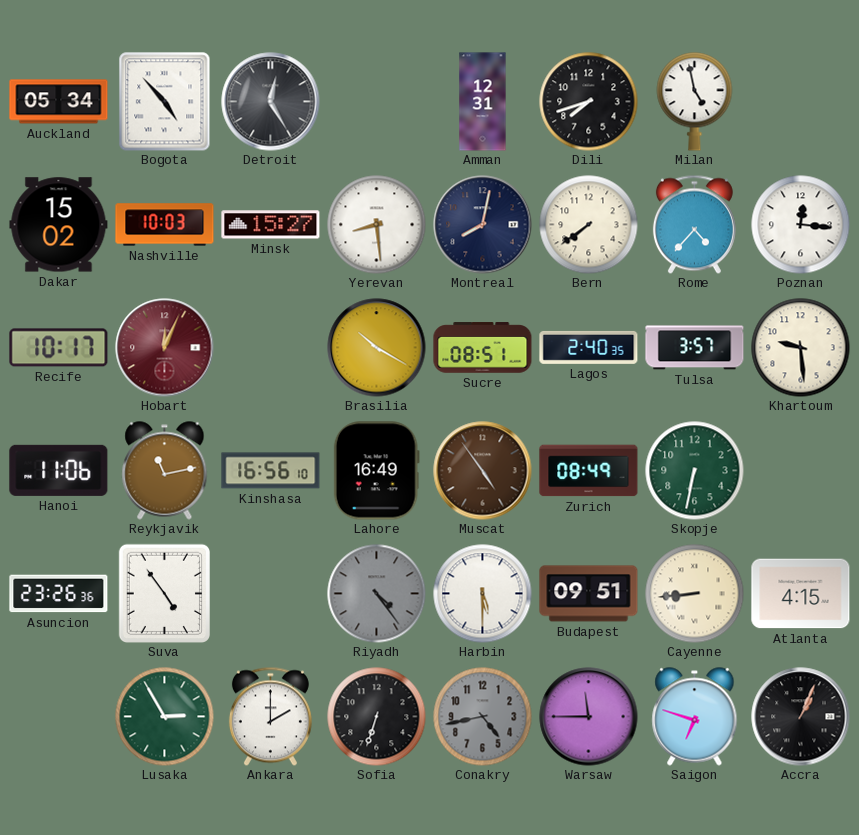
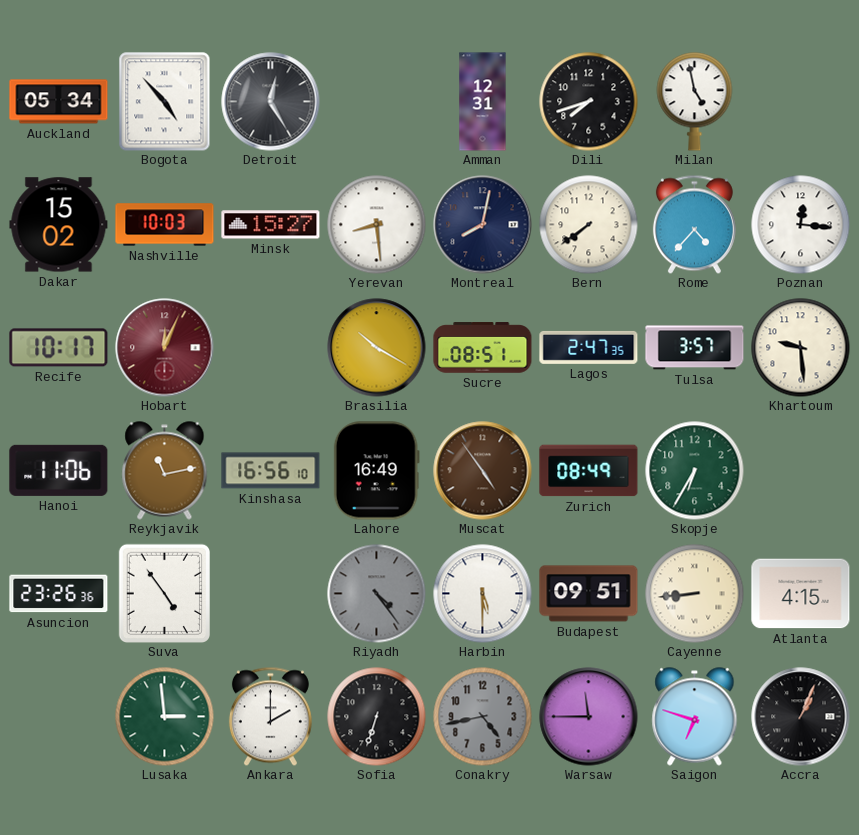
Lagos: 2:40 -> 2:47
Skopje: 6:32 -> 6:35
Lusaka: 2:55 -> 2:59
